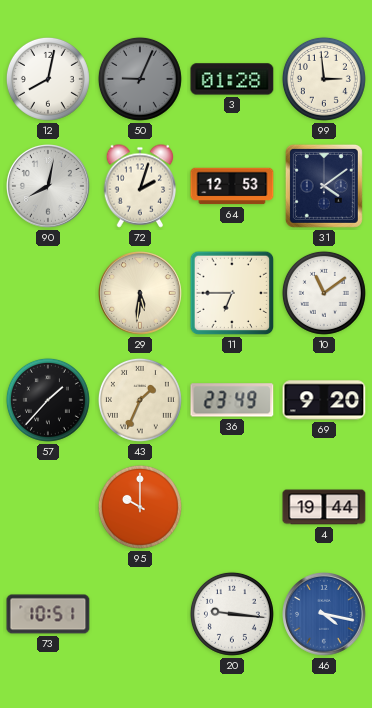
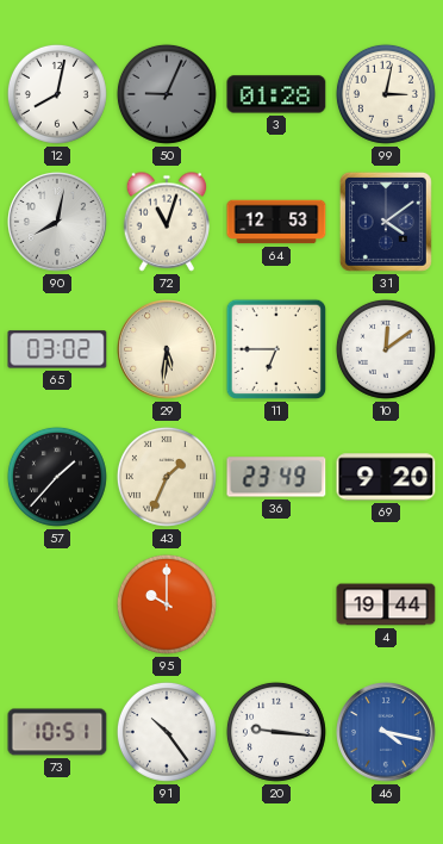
99: 2:59 -> 3:02
72: 2:03 -> 11:03
65: none -> 03:02
10: 11:09 -> 12:09
91: none -> 10:24
